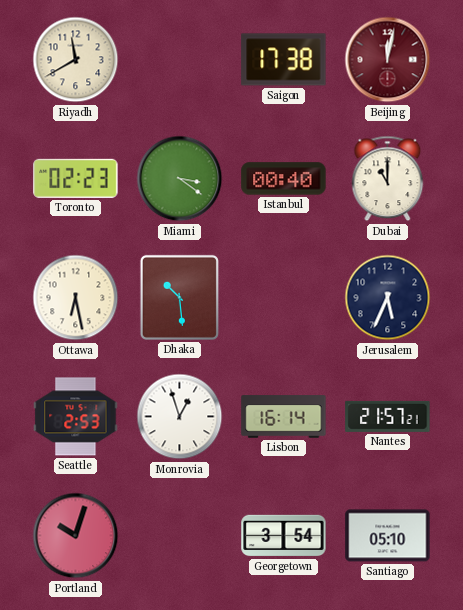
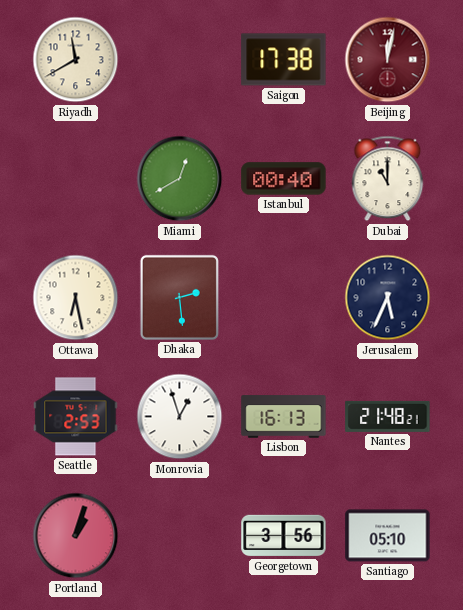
Toronto: 02:23 -> none
Miami: 3:21 -> 12:40
Dhaka: 10:29 -> 2:29
Lisbon: 16:14 -> 16:13
Nantes: 21:57 -> 21:48
Portland: 10:03 -> 1:03
Georgetown: 3:54 -> 3:56
